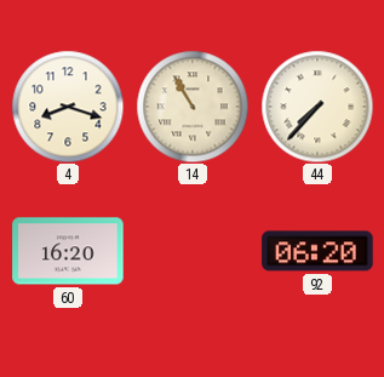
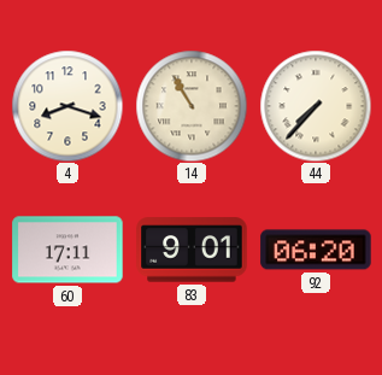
60: 16:20 -> 17:11
83: none -> 9:01
